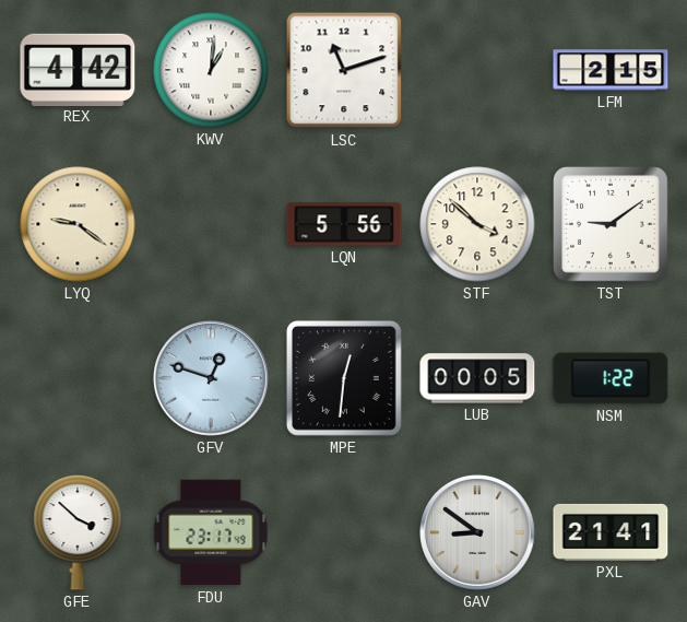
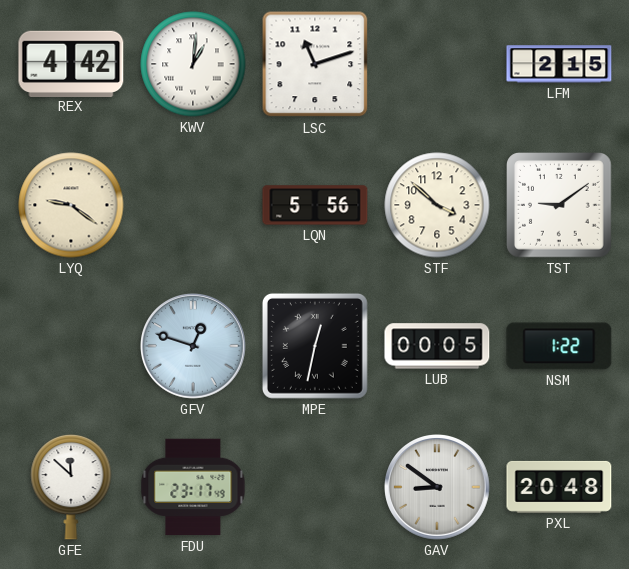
MPE: 12:31 -> 12:32
GFE: 3:52 -> 11:52
PXL: 21:41 -> 20:48
